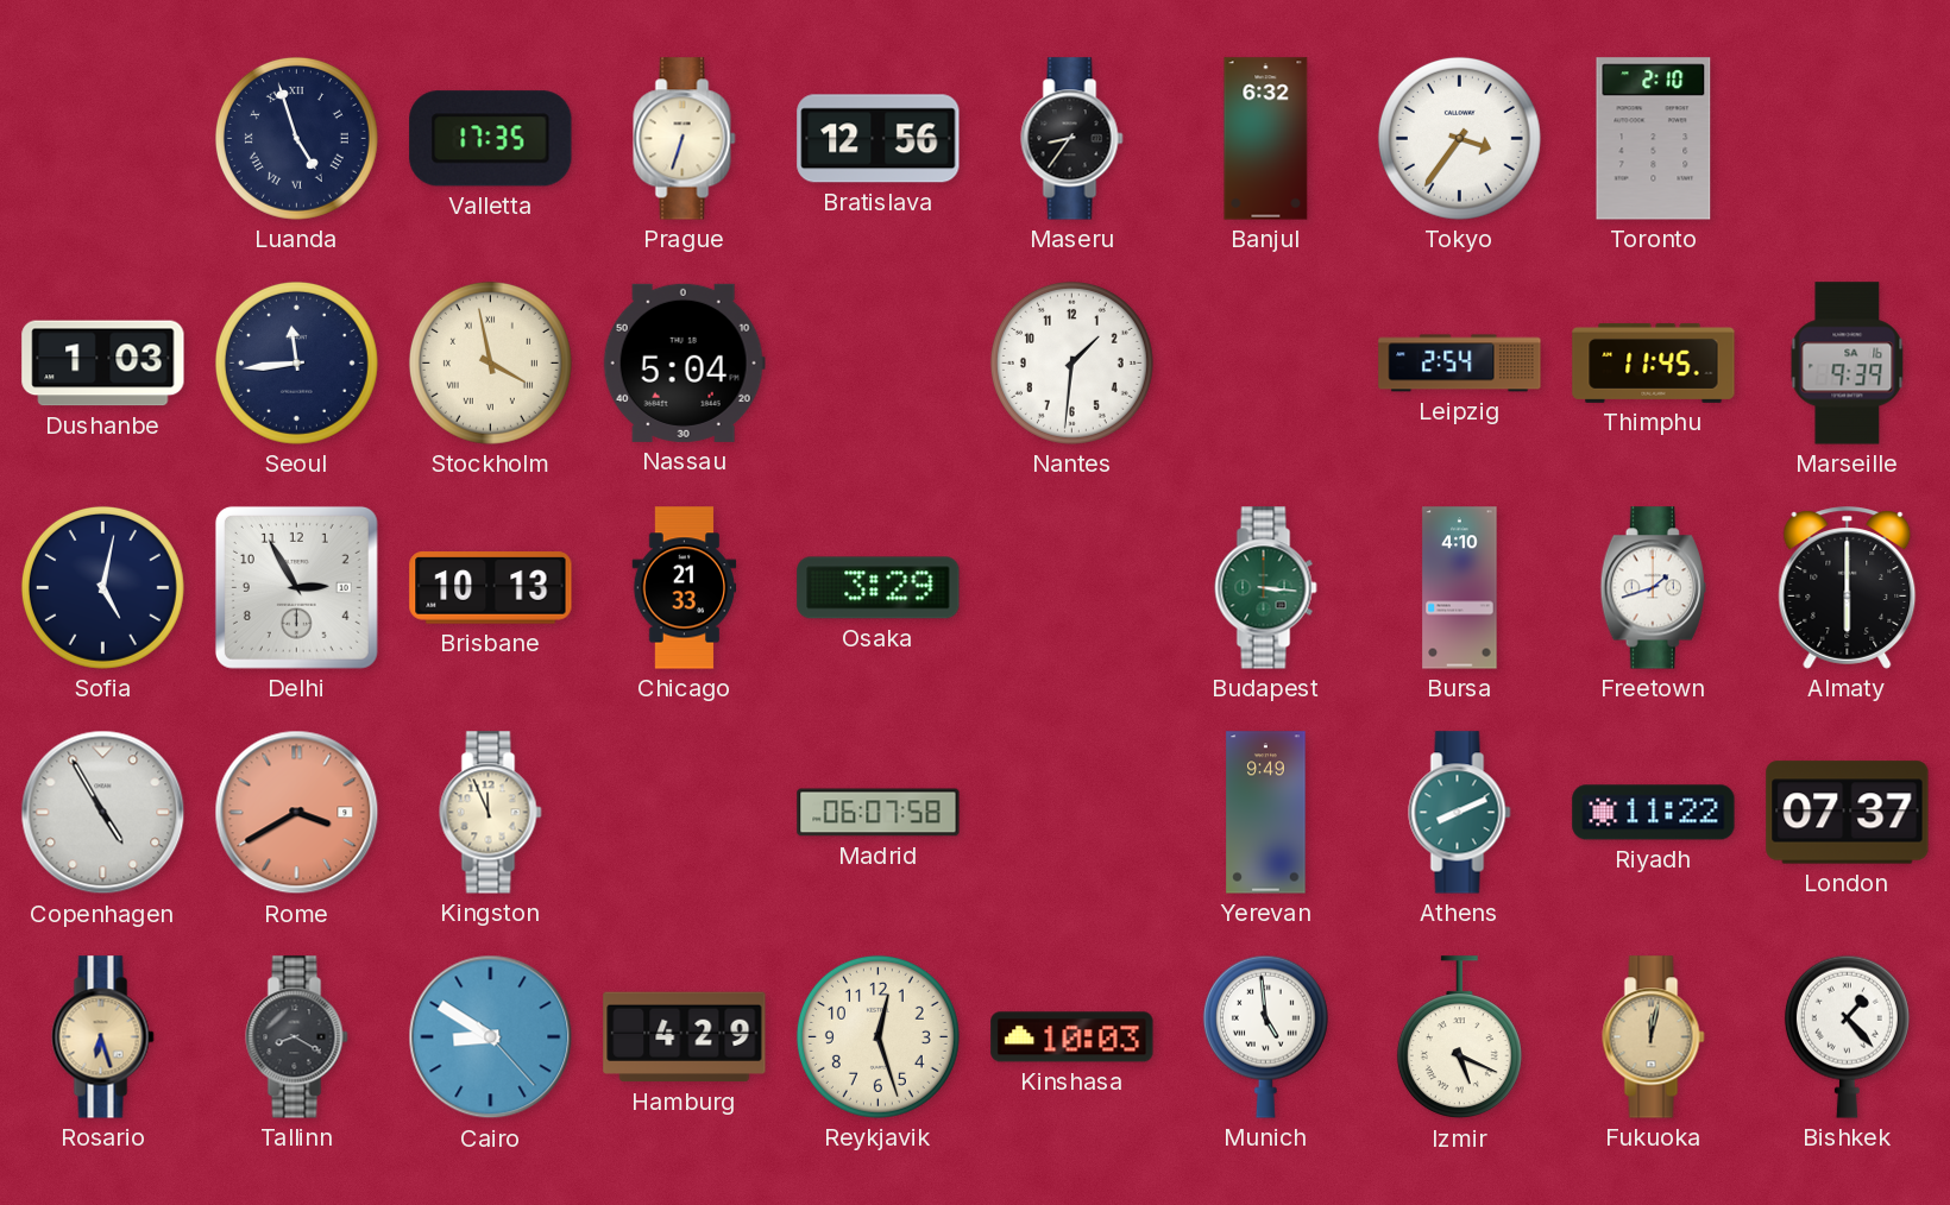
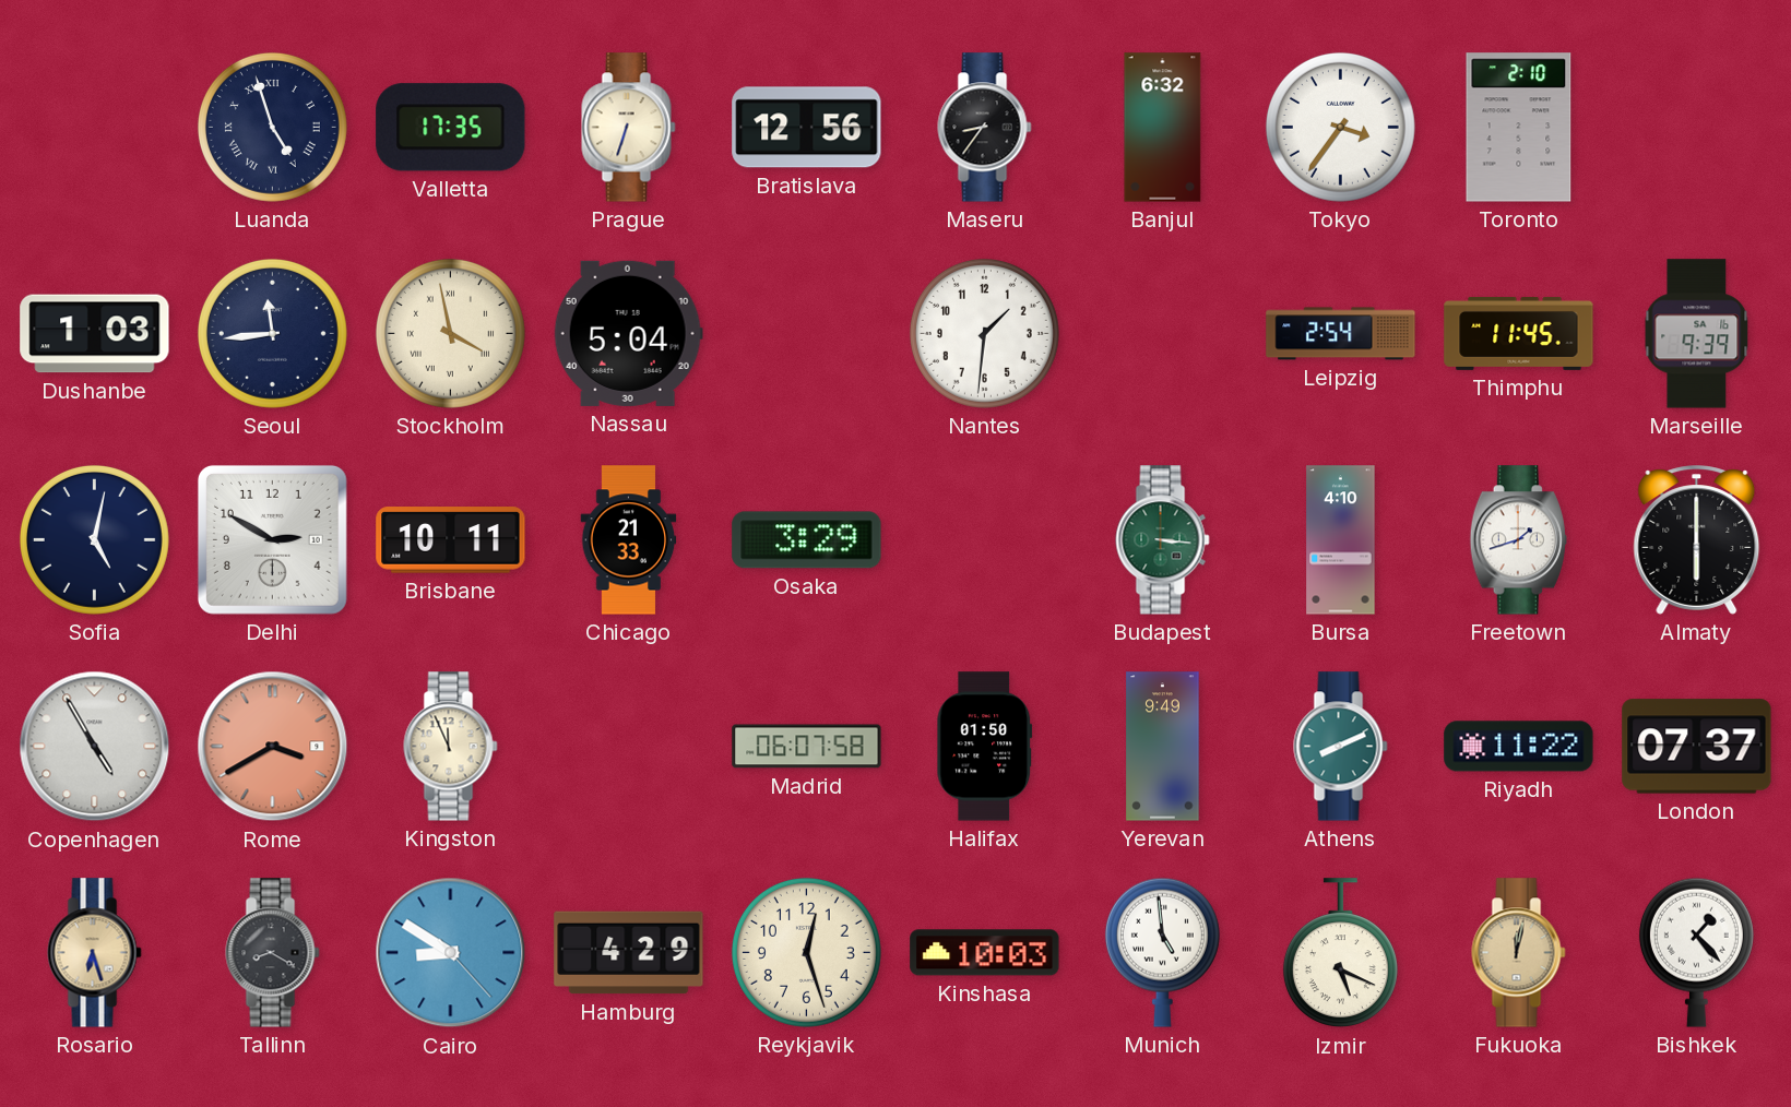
Delhi: 2:55 -> 2:50
Brisbane: 10:13 -> 10:11
Halifax: none -> 01:50
